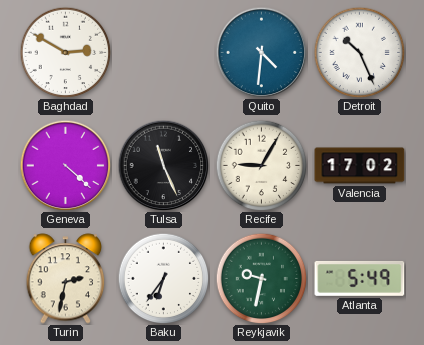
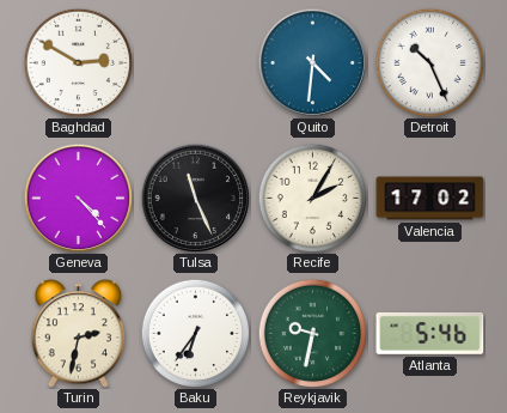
Geneva: 4:22 -> 4:23
Recife: 9:05 -> 2:05
Atlanta: 5:49 -> 5:46
